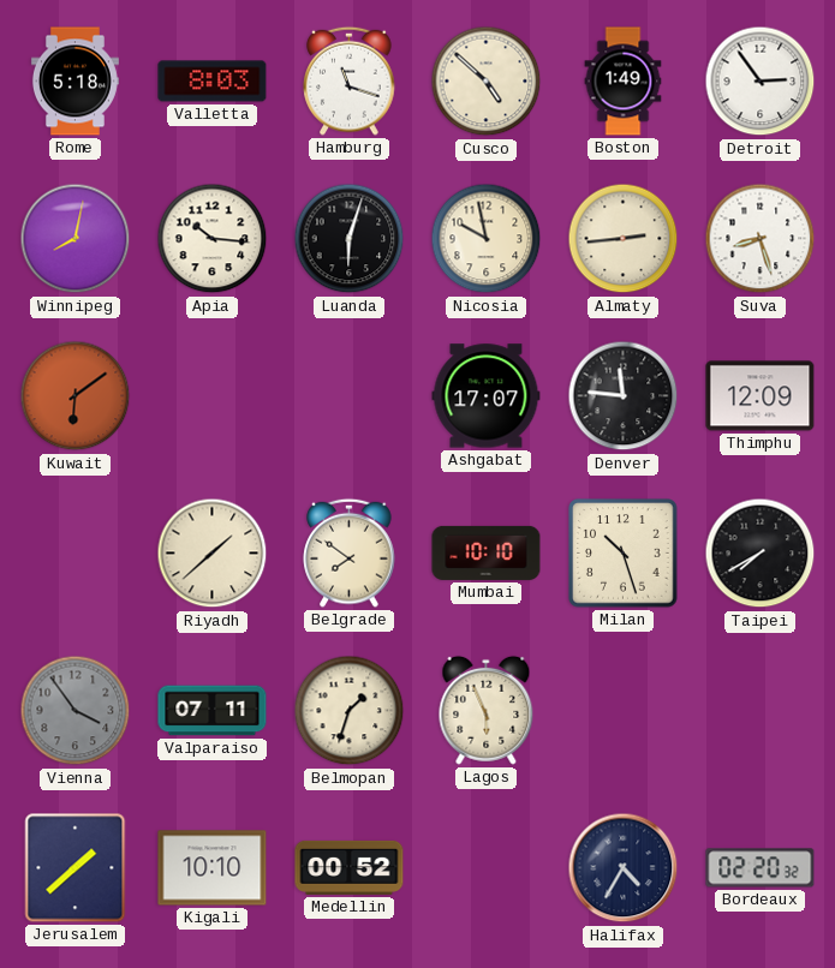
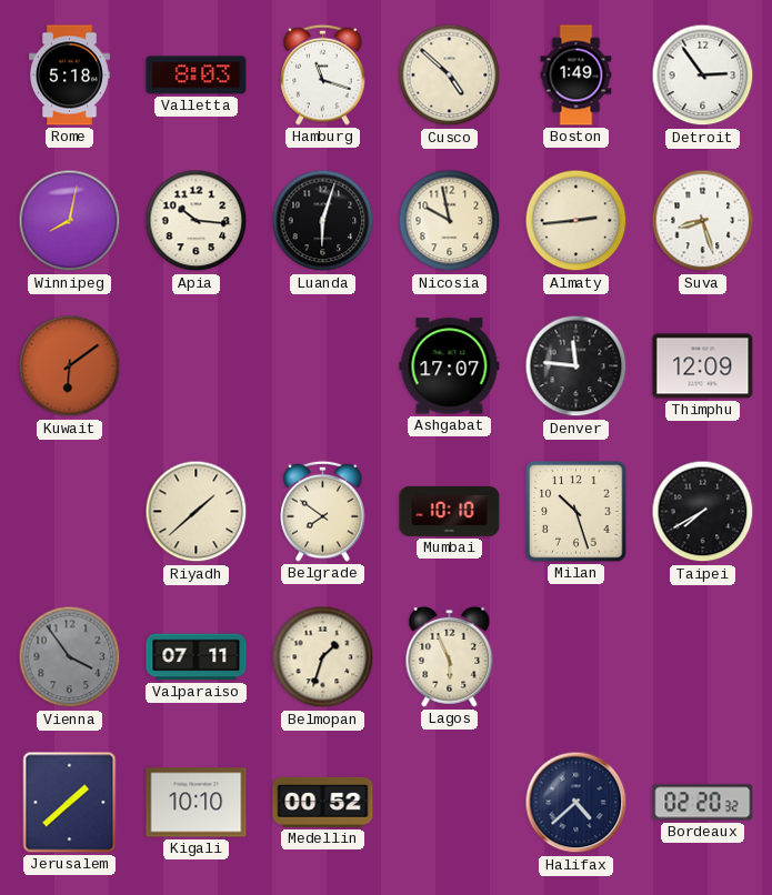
Halifax: 4:35 -> 4:38
